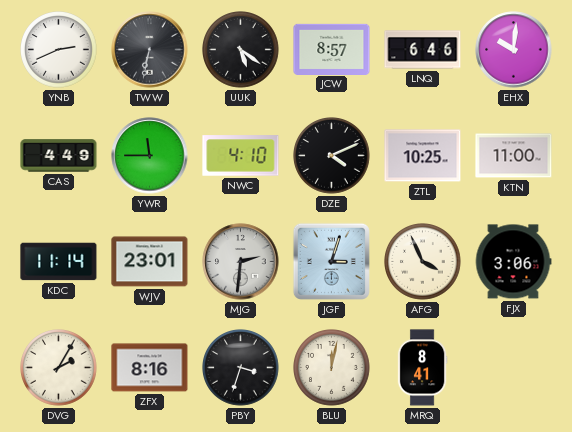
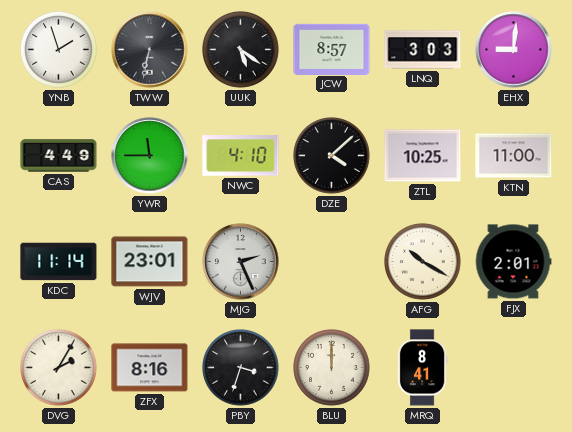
YNB: 2:41 -> 1:57
LNQ: 6:46 -> 3:03
EHX: 10:01 -> 9:01
DZE: 4:11 -> 4:08
MJG: 2:31 -> 2:26
JGF: 3:03 -> none
AFG: 3:56 -> 10:20
FJX: 3:06 -> 2:01
BLU: 12:02 -> 12:00
